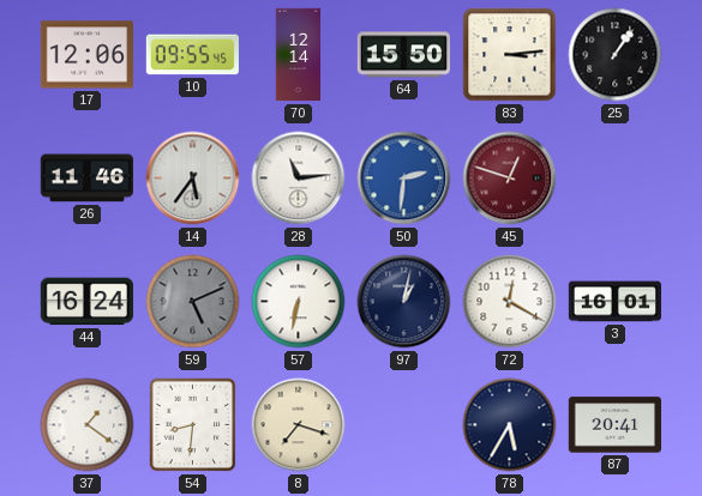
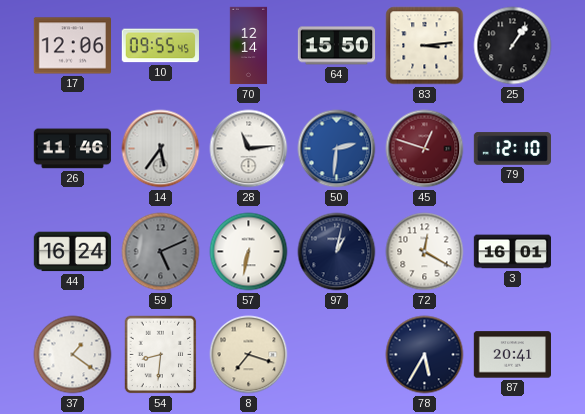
79: none -> 12:10
